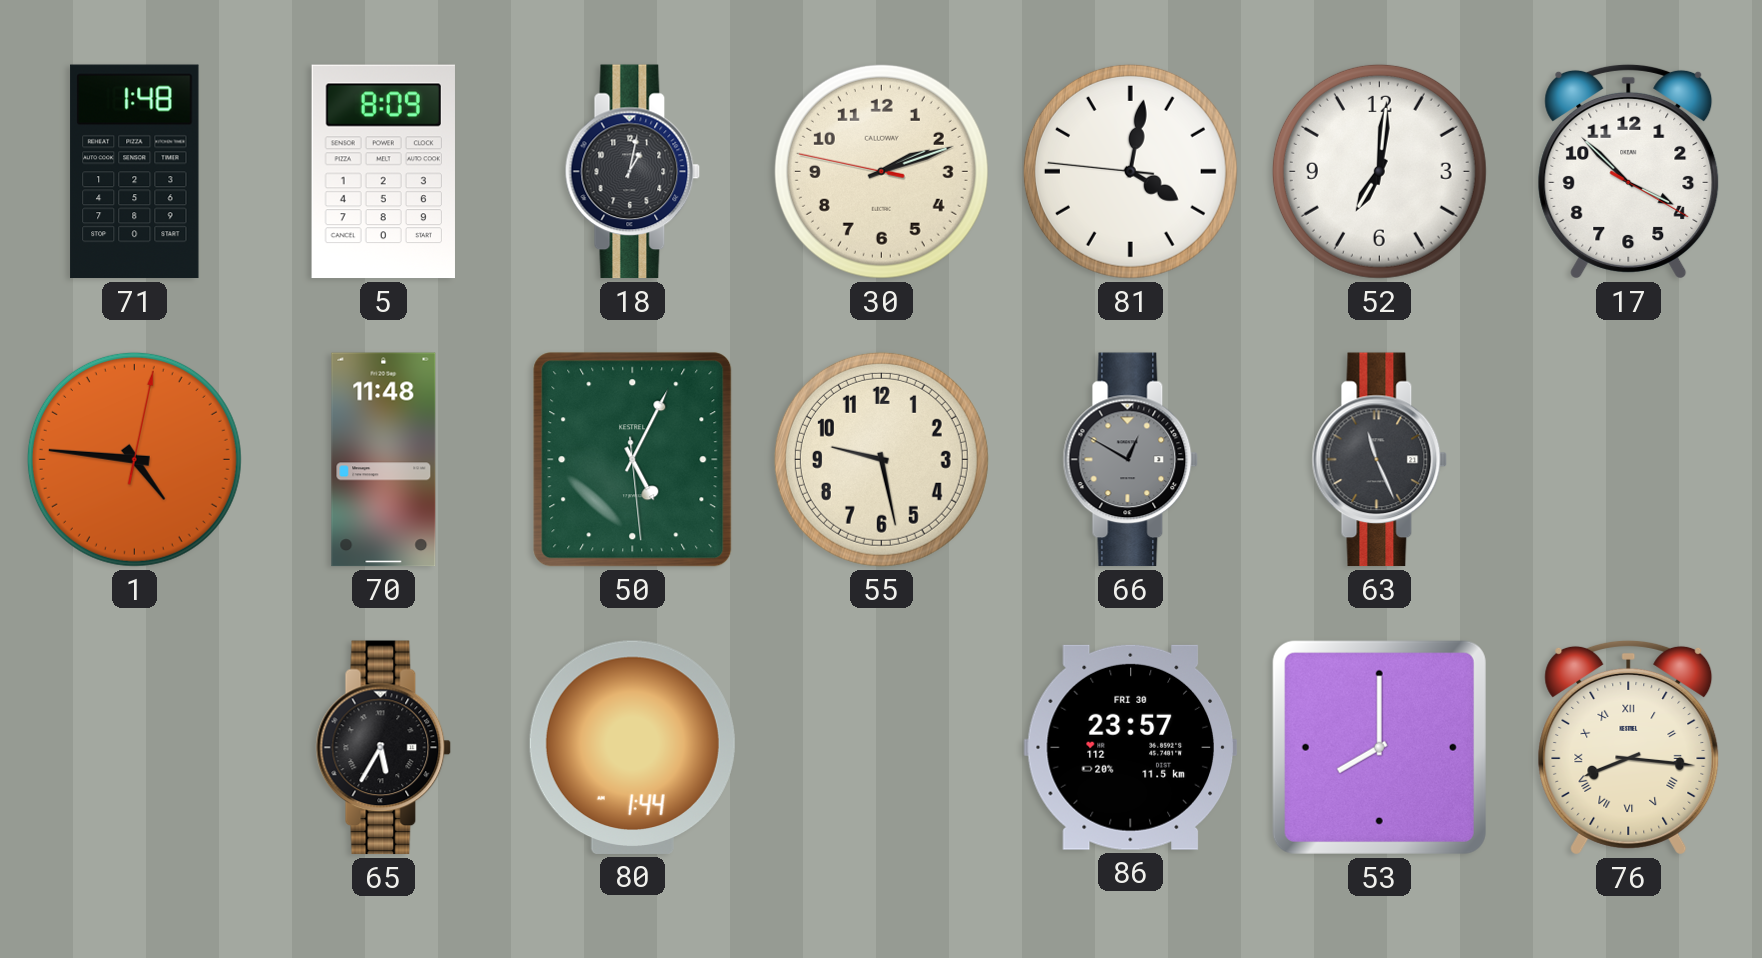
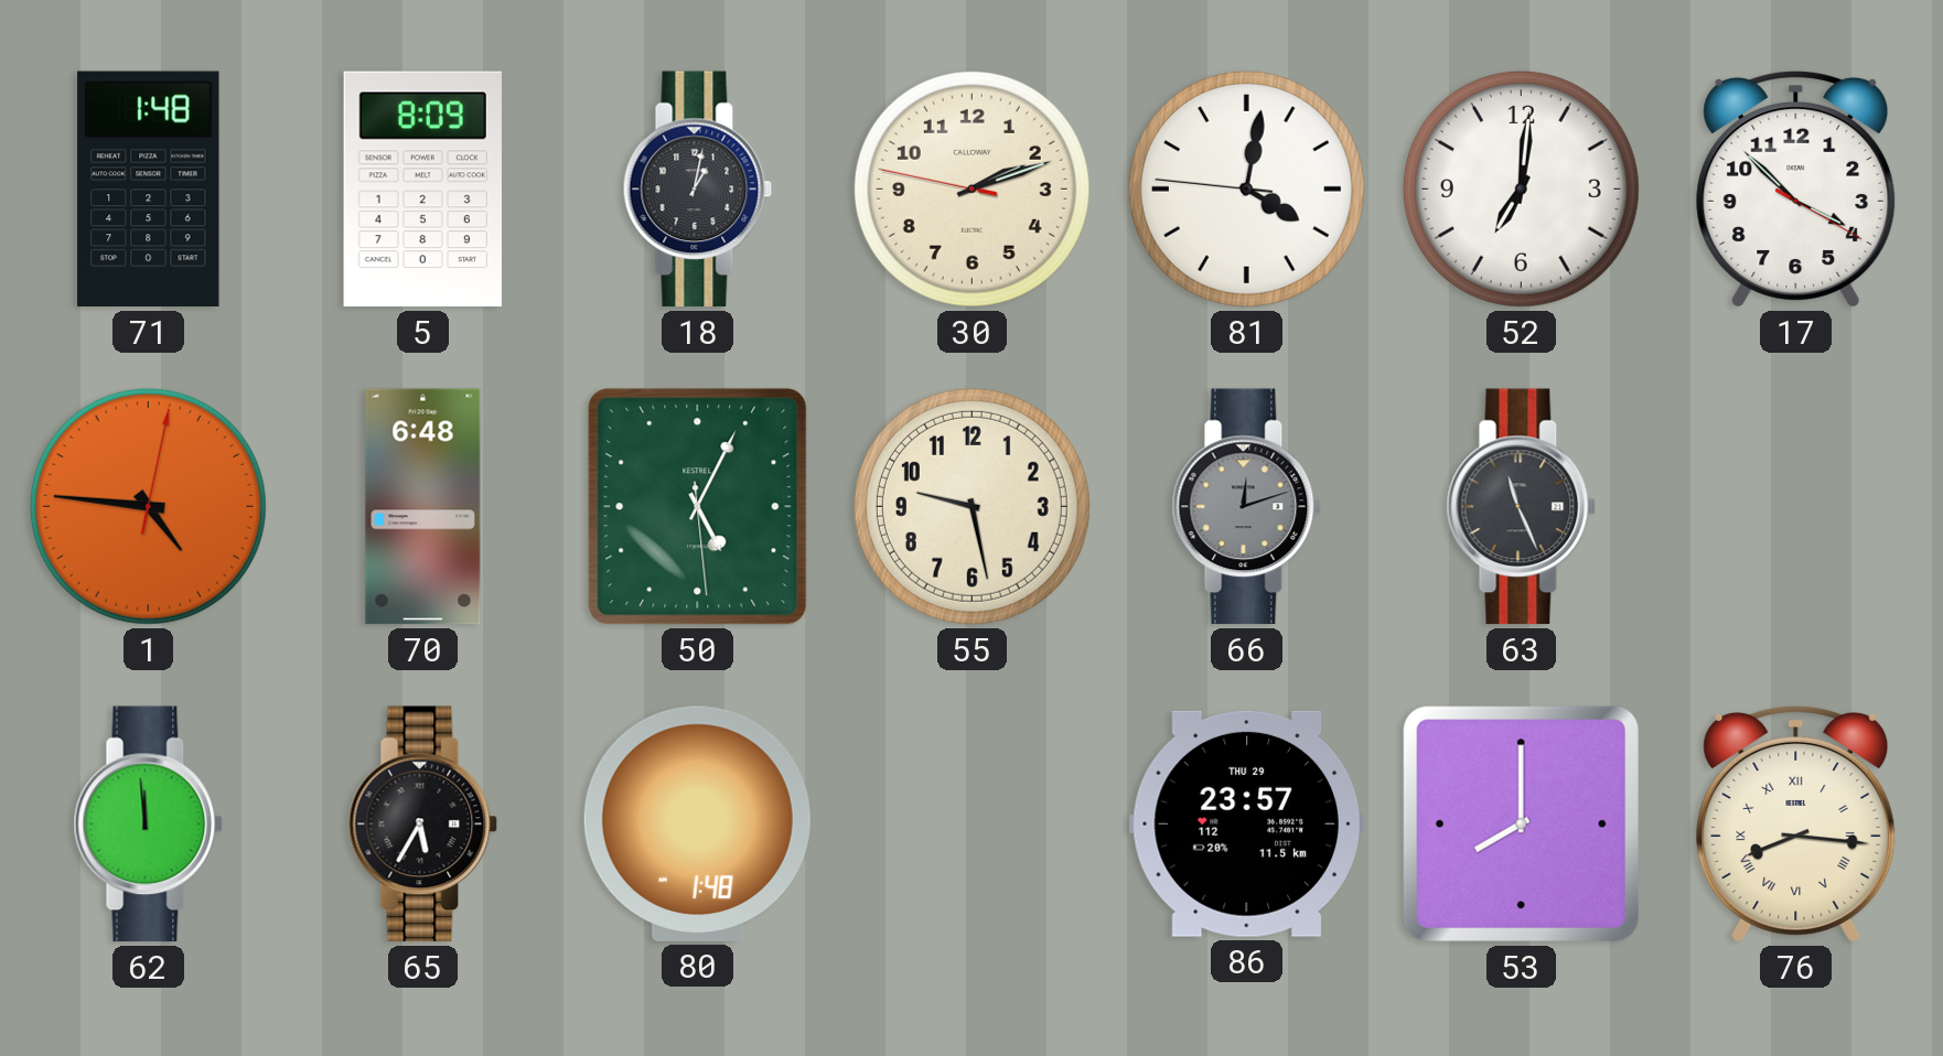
70: 11:48 -> 6:48
66: 12:50 -> 12:12
62: none -> 11:59
80: 1:44 -> 1:48
86 date: FRI 30 -> THU 29
